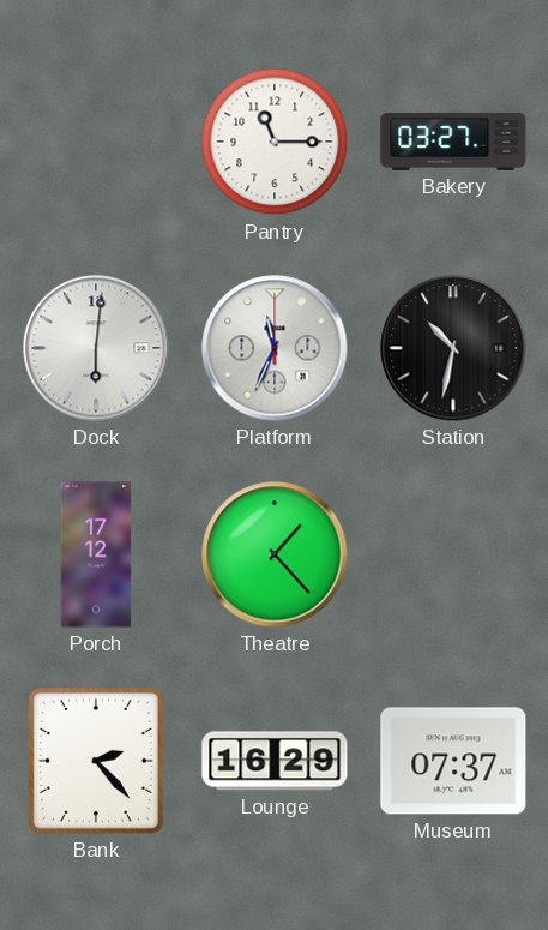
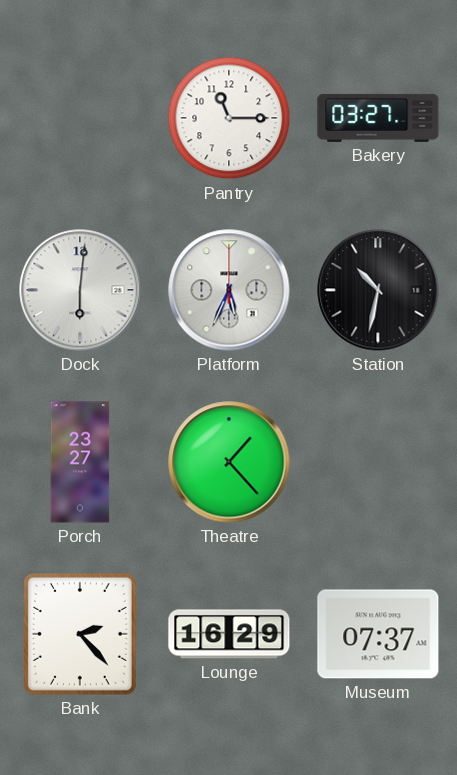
Platform: 11:34 -> 5:34
Porch: 17:12 -> 23:27
